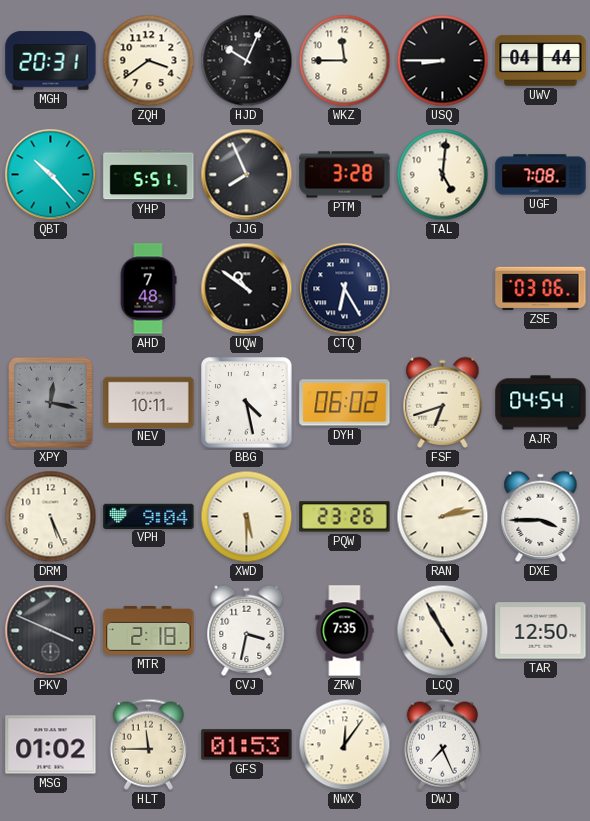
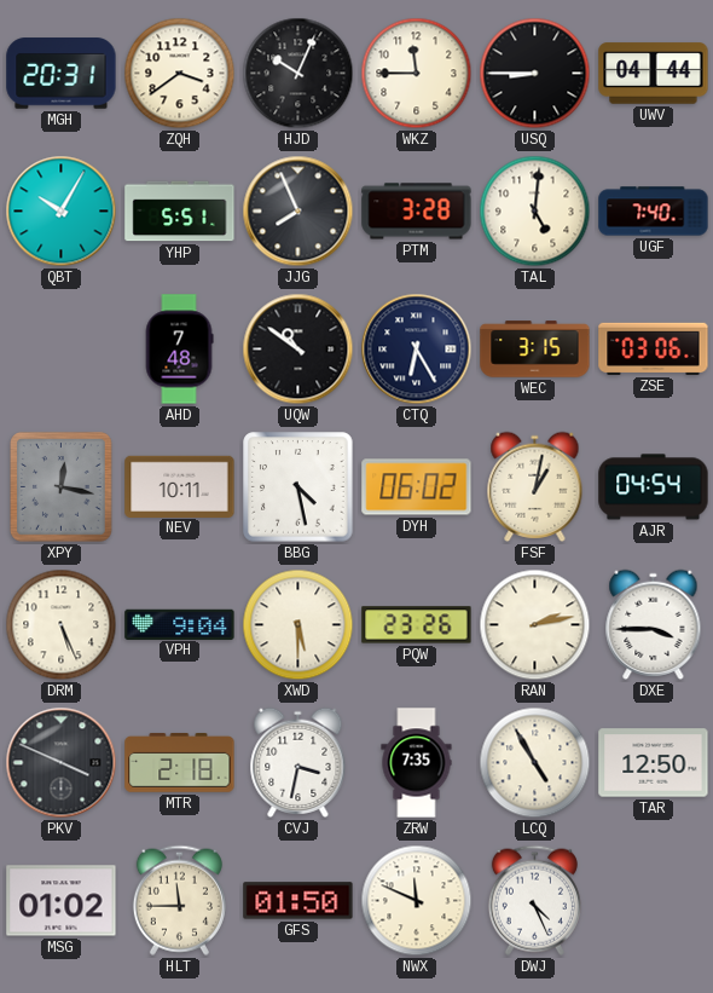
QBT: 10:23 -> 10:05
UGF: 7:08 -> 7:40
WEC: none -> 3:15
FSF: 6:42 -> 1:02
GFS: 01:53 -> 01:50
NWX: 12:06 -> 11:49
DWJ: 7:26 -> 4:26
